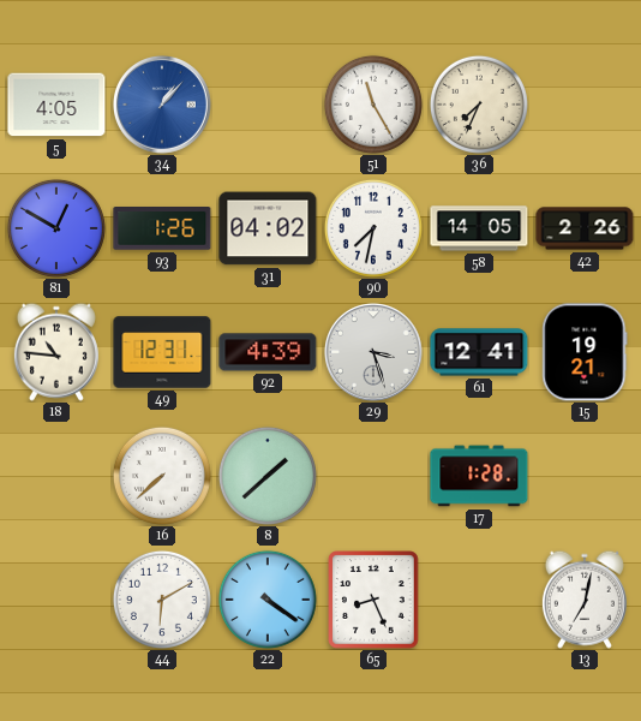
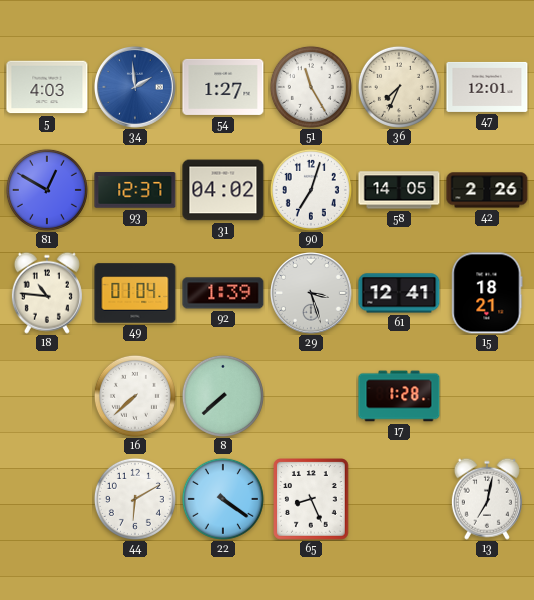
5: 4:05 -> 4:03
34: 1:07 -> 1:59
54: none -> 1:27
47: none -> 12:01
93: 1:26 -> 12:37
90: 7:32 -> 7:03
49: 12:31 -> 01:04
92: 4:39 -> 1:39
15: 19:21 -> 18:21
8: 1:38 -> 7:38
